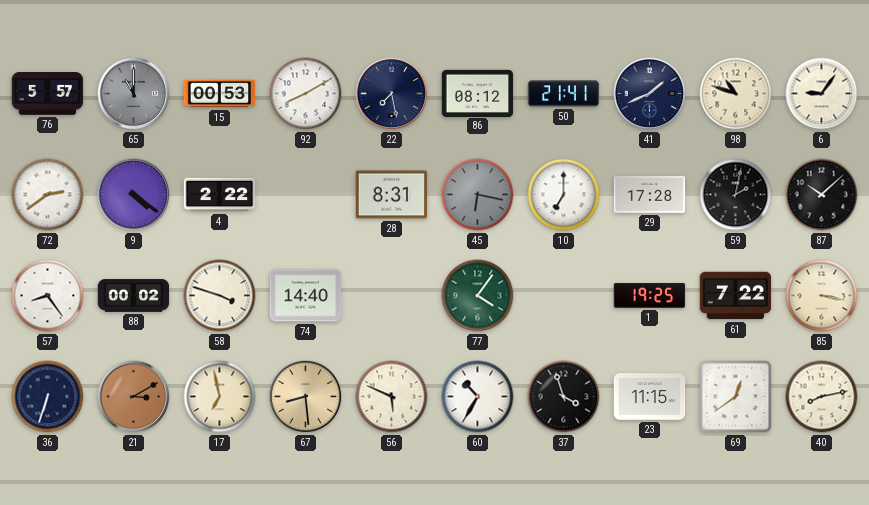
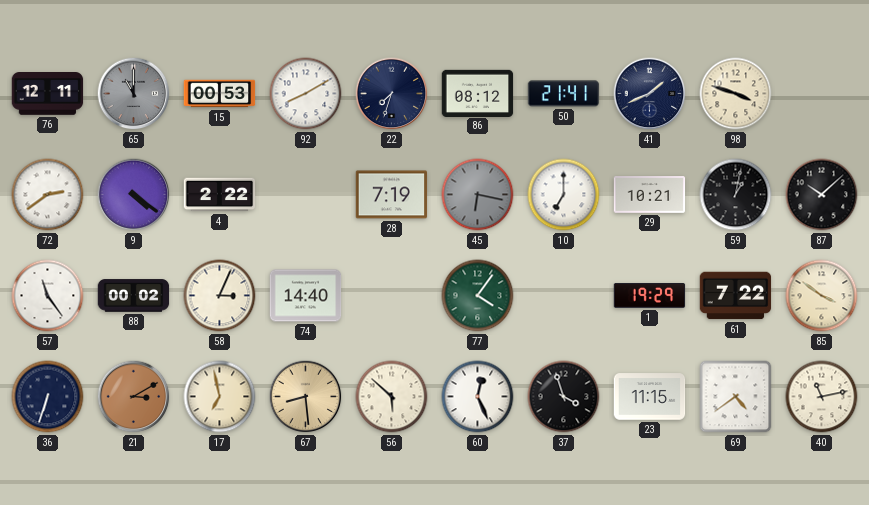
76: 5:57 -> 12:11
22: 7:28 -> 7:33
98: 10:48 -> 3:48
6: 9:06 -> none
28: 8:31 -> 7:19
29: 17:28 -> 10:21
59: 2:02 -> 1:02
57: 8:24 -> 11:24
58: 3:48 -> 3:04
1: 19:25 -> 19:29
85: 3:17 -> 3:51
56: 5:49 -> 5:52
60: 10:35 -> 12:26
69: 12:39 -> 4:39
40: 8:13 -> 11:13
